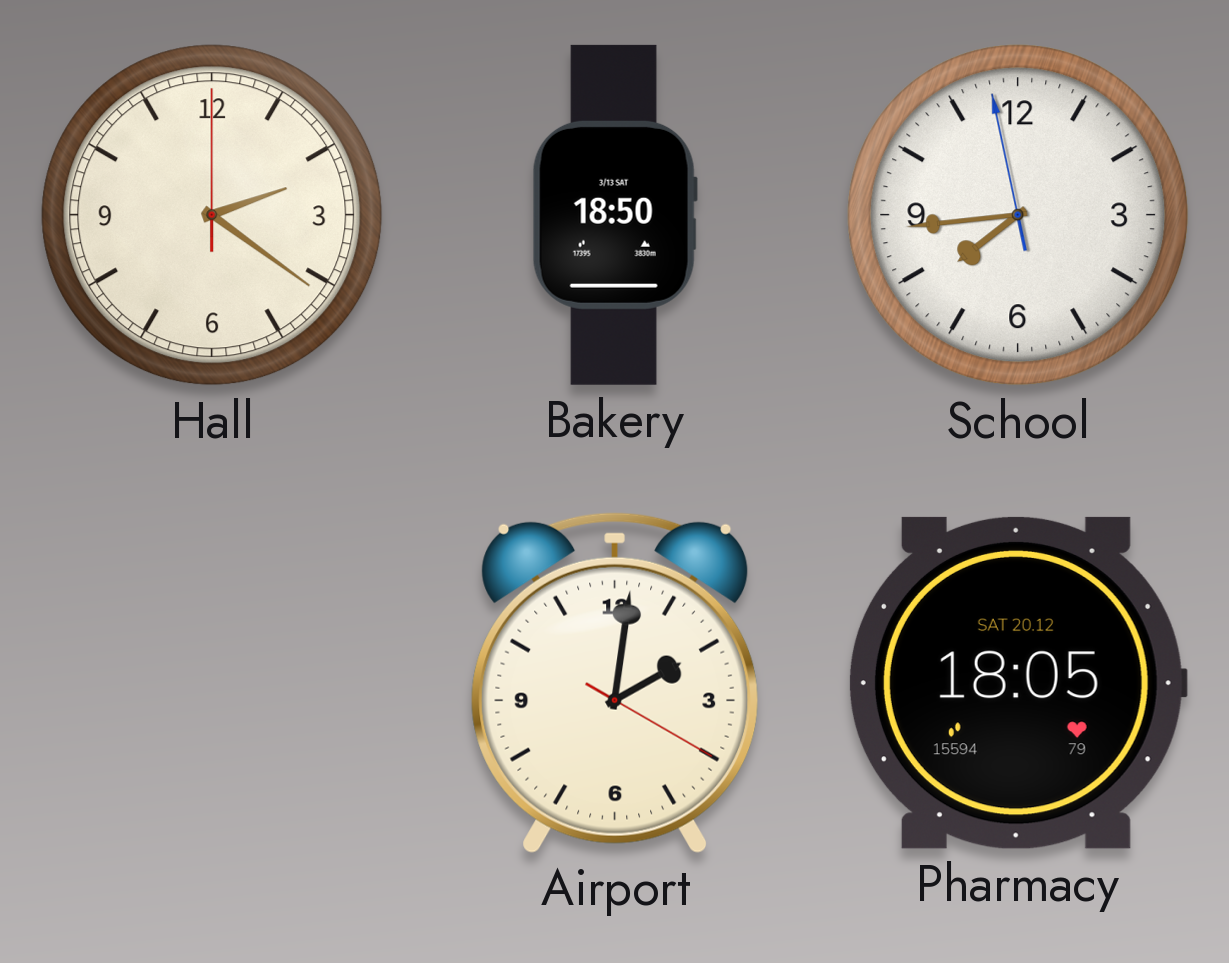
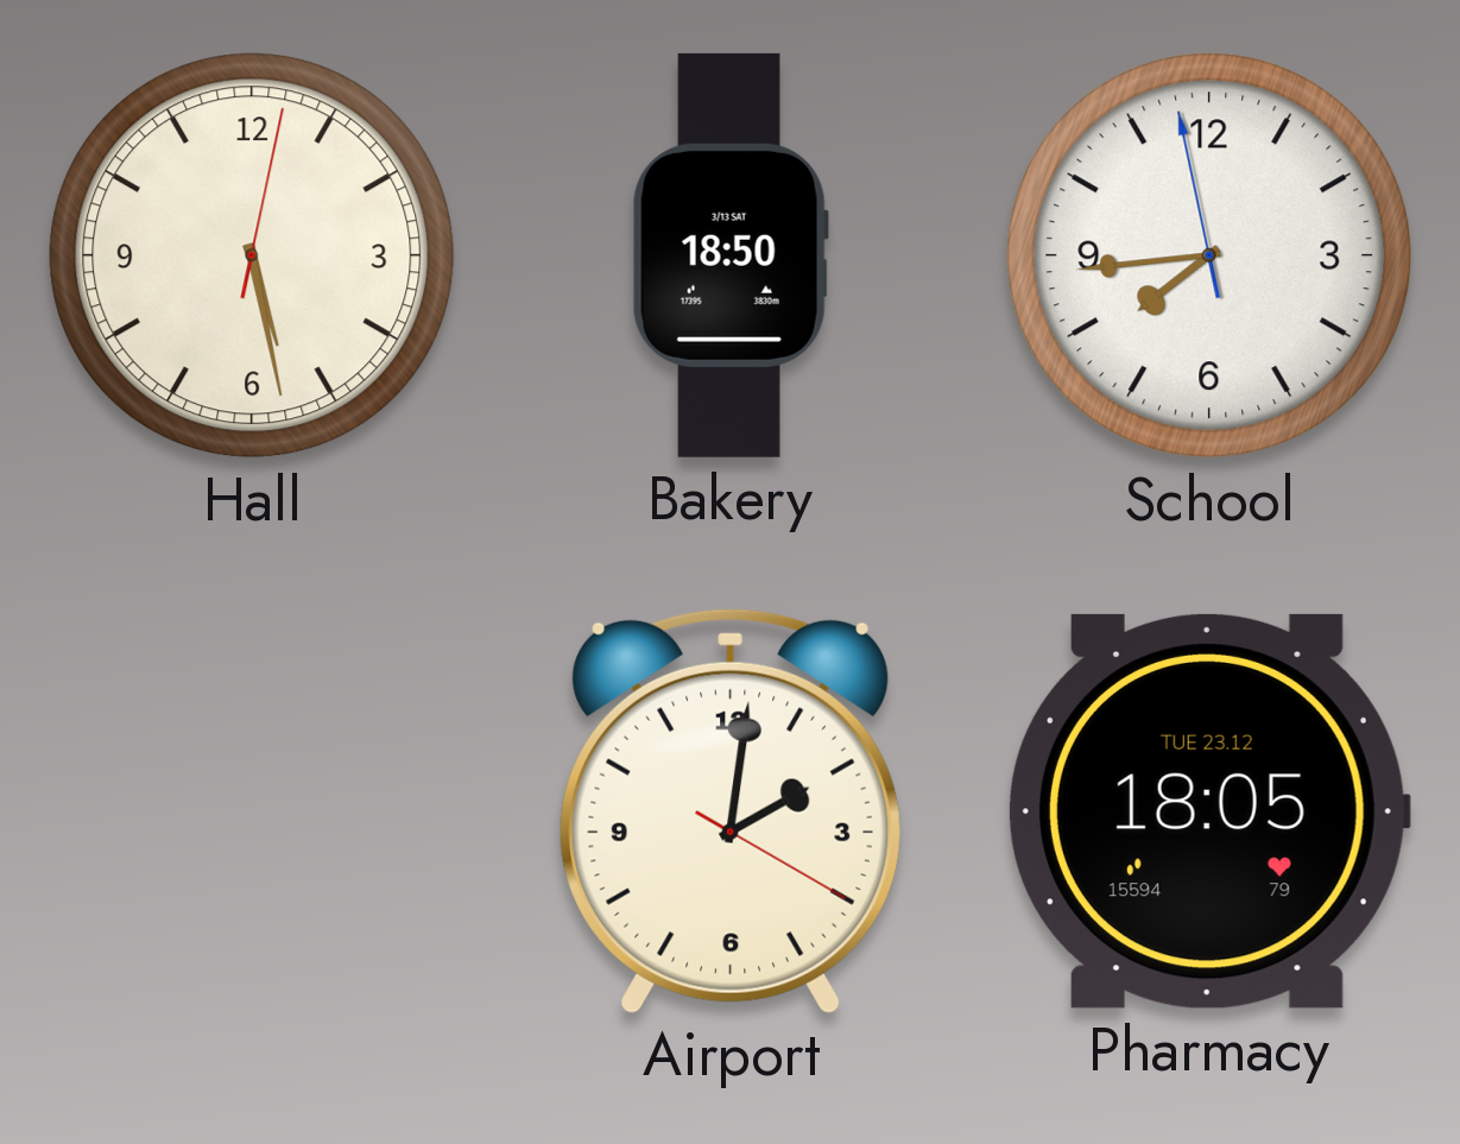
Hall: 2:21 -> 5:28
Pharmacy date: SAT 20.12 -> TUE 23.12
